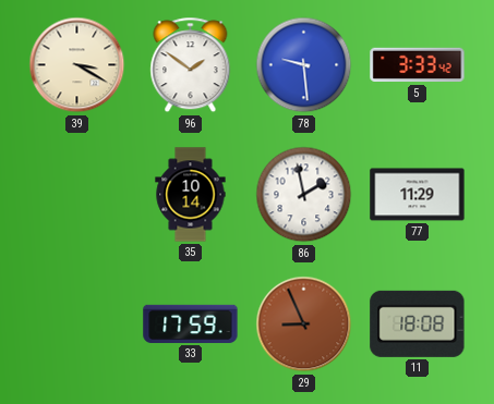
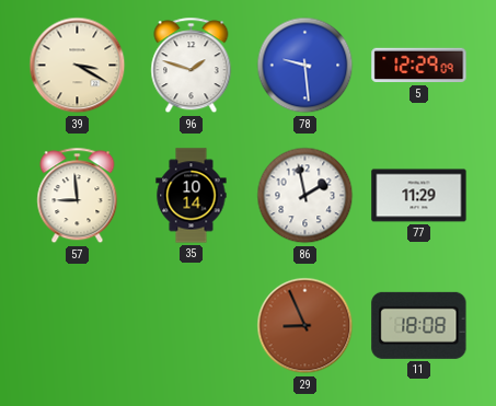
96: 1:51 -> 1:48
5: 3:33 -> 12:29
57: none -> 8:59
33: 17:59 -> none
